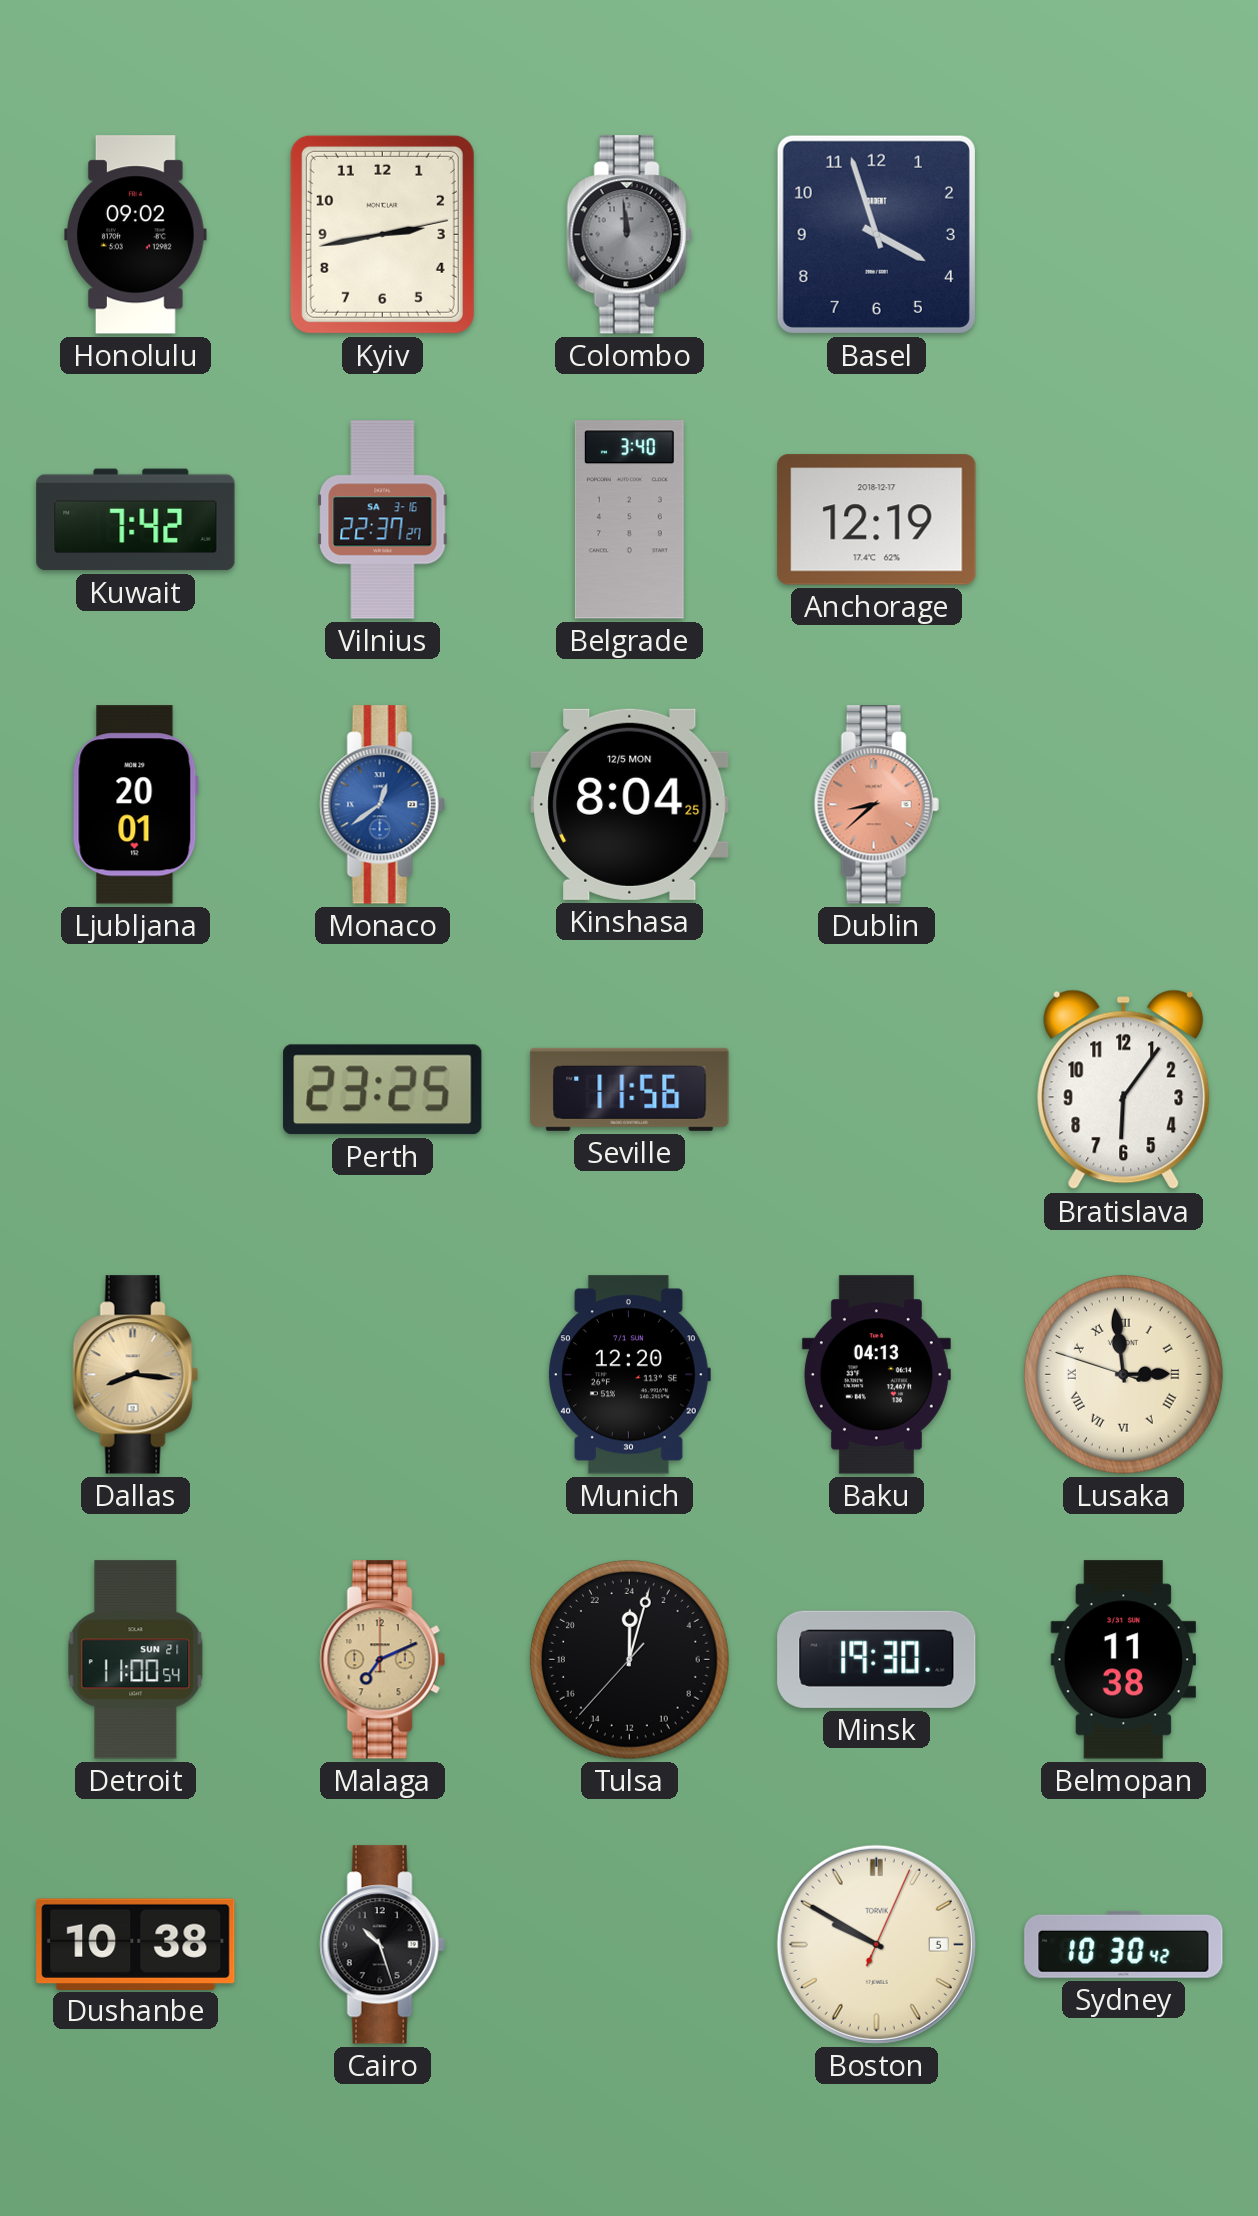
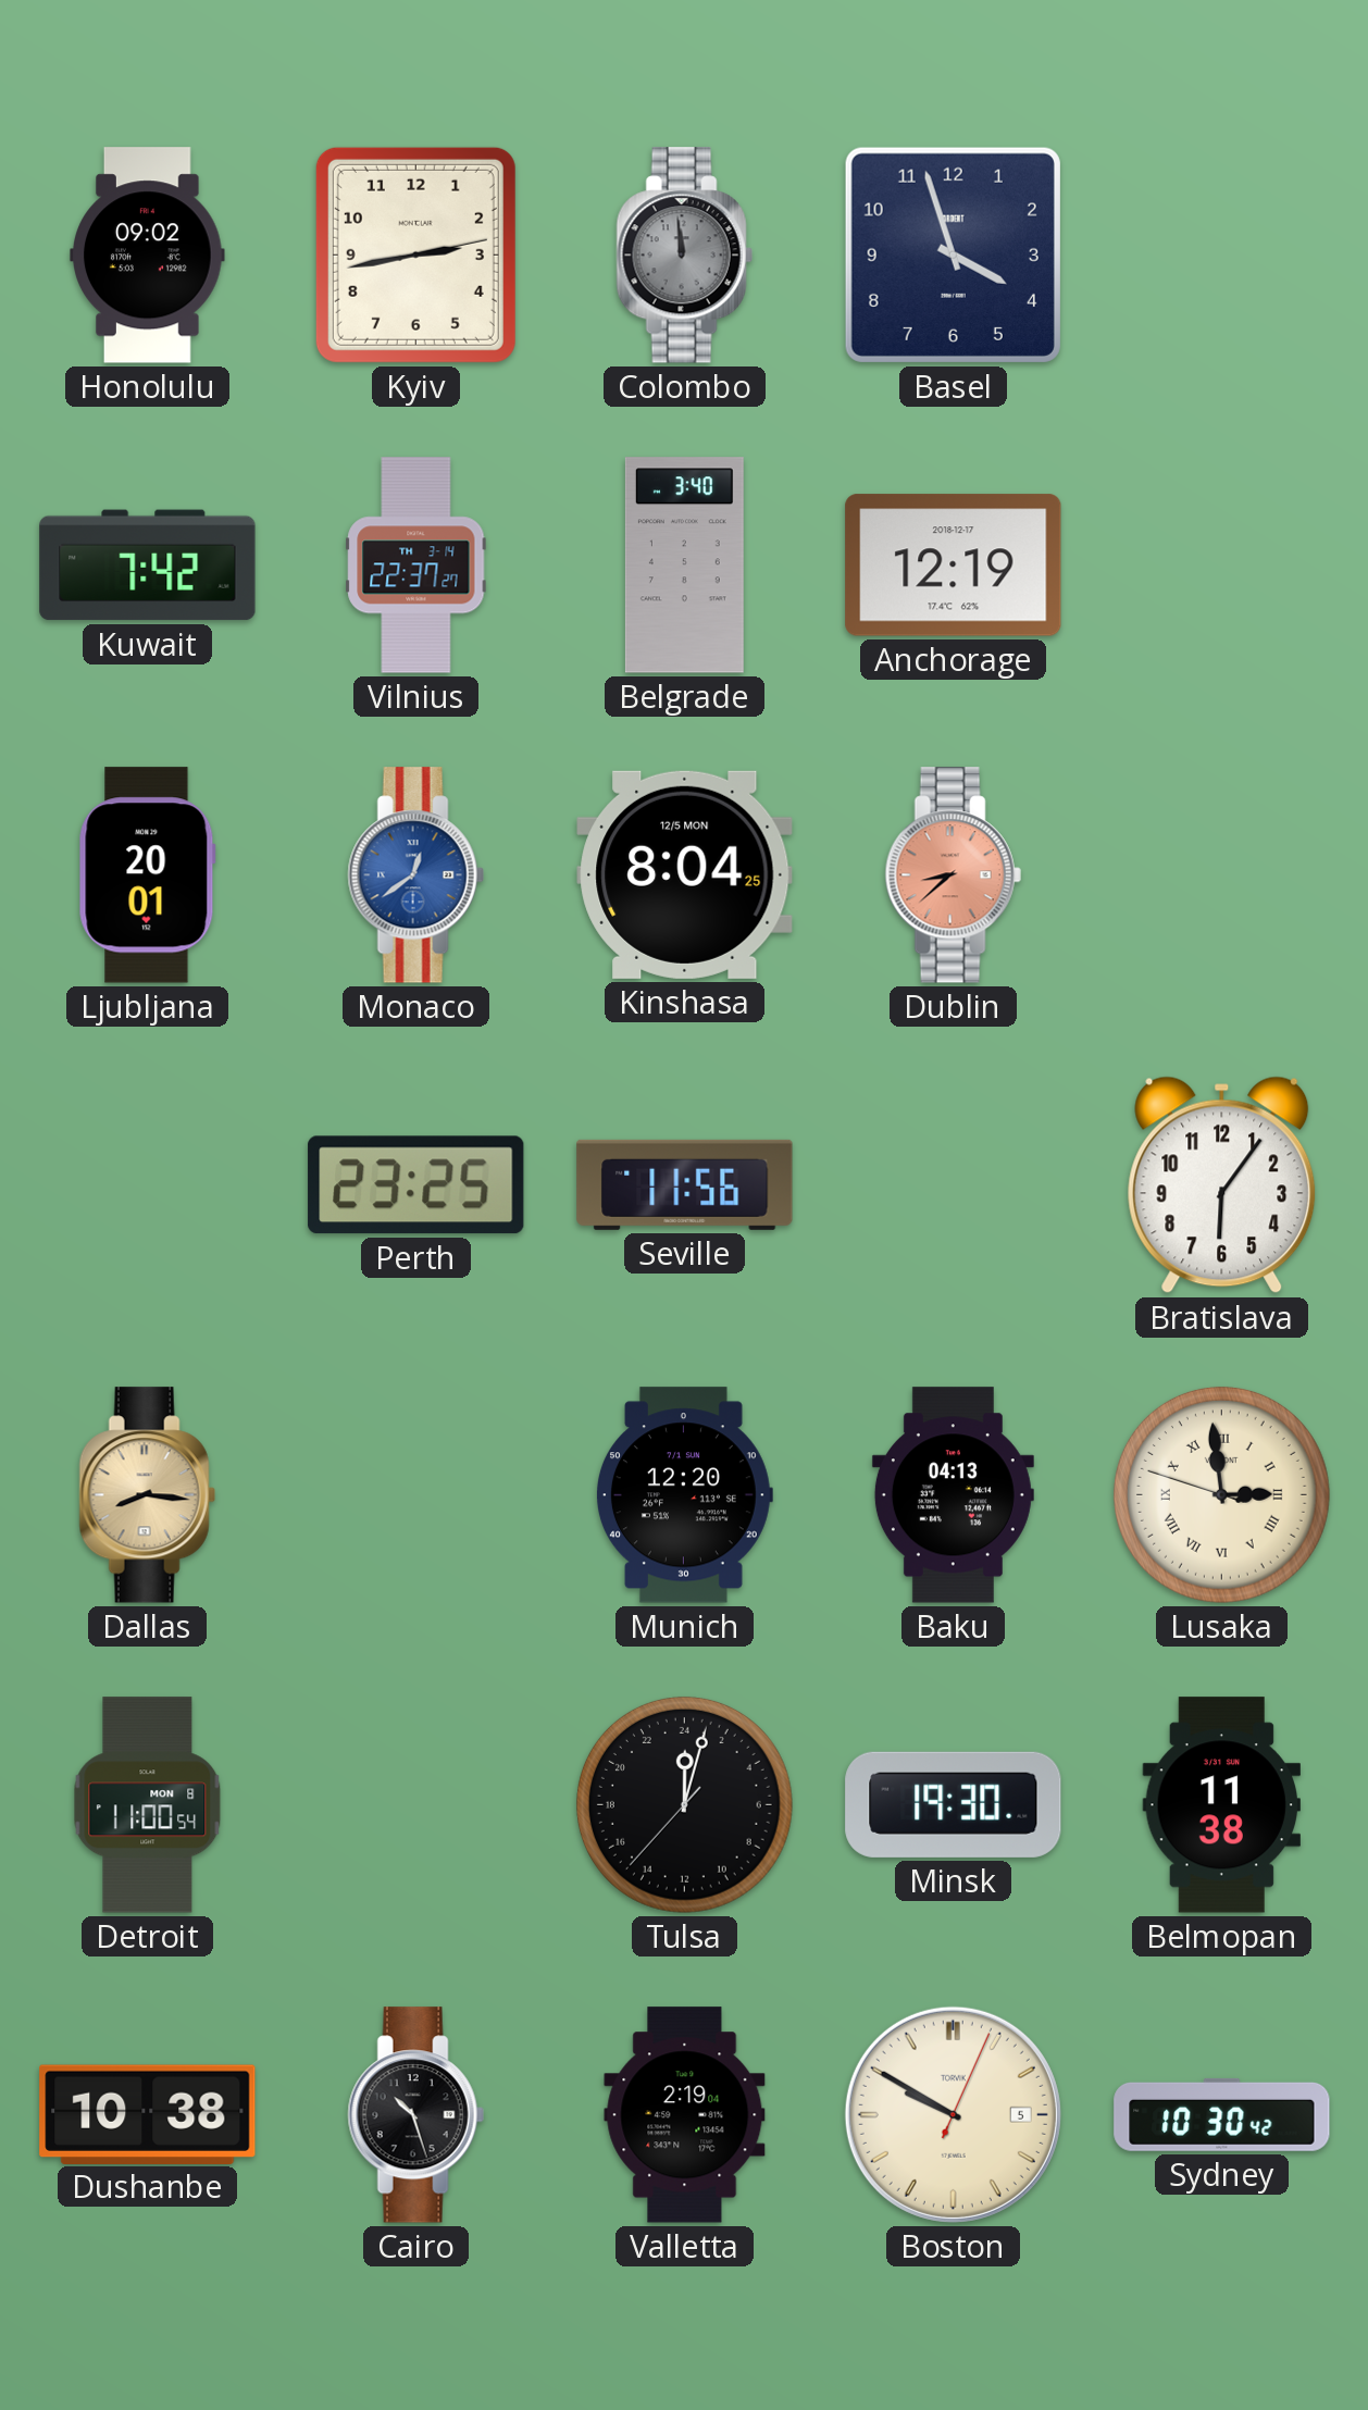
Vilnius date: SA 3-16 -> TH 3-14
Detroit date: SUN 21 -> MON 8
Malaga: 7:11 -> none
Valletta: none -> 2:19
